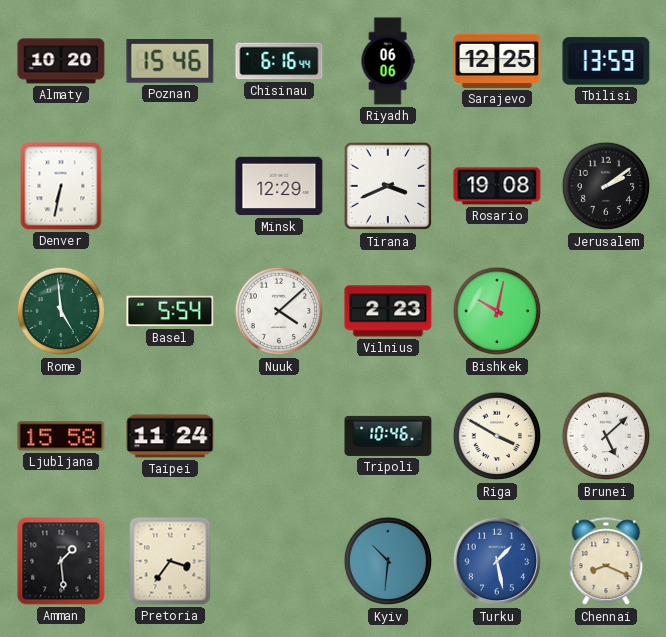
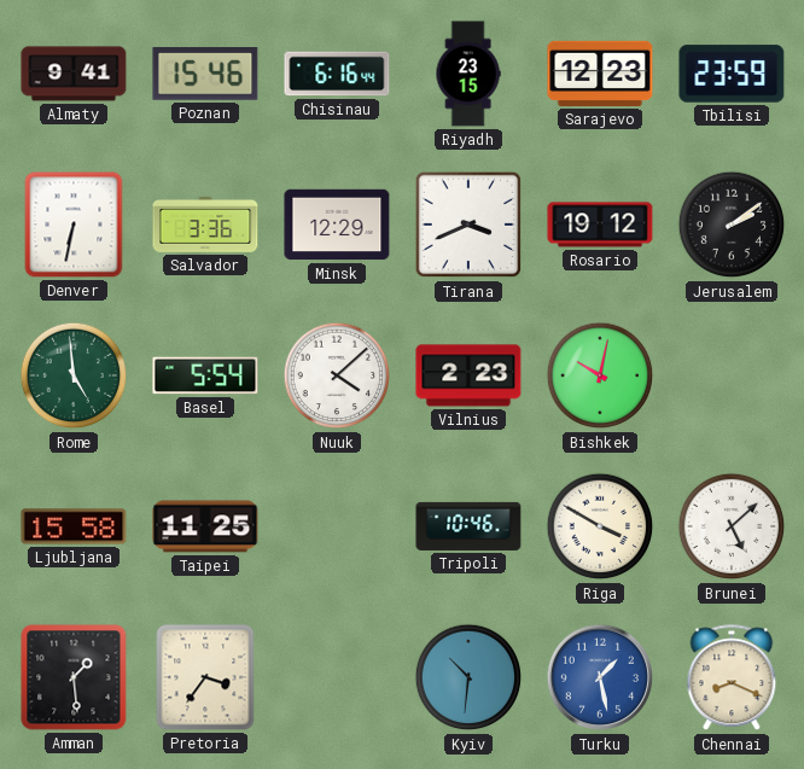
Almaty: 10:20 -> 9:41
Riyadh: 06:06 -> 23:15
Sarajevo: 12:25 -> 12:23
Tbilisi: 13:59 -> 23:59
Salvador: none -> 3:36
Rosario: 19:08 -> 19:12
Taipei: 11:24 -> 11:25
